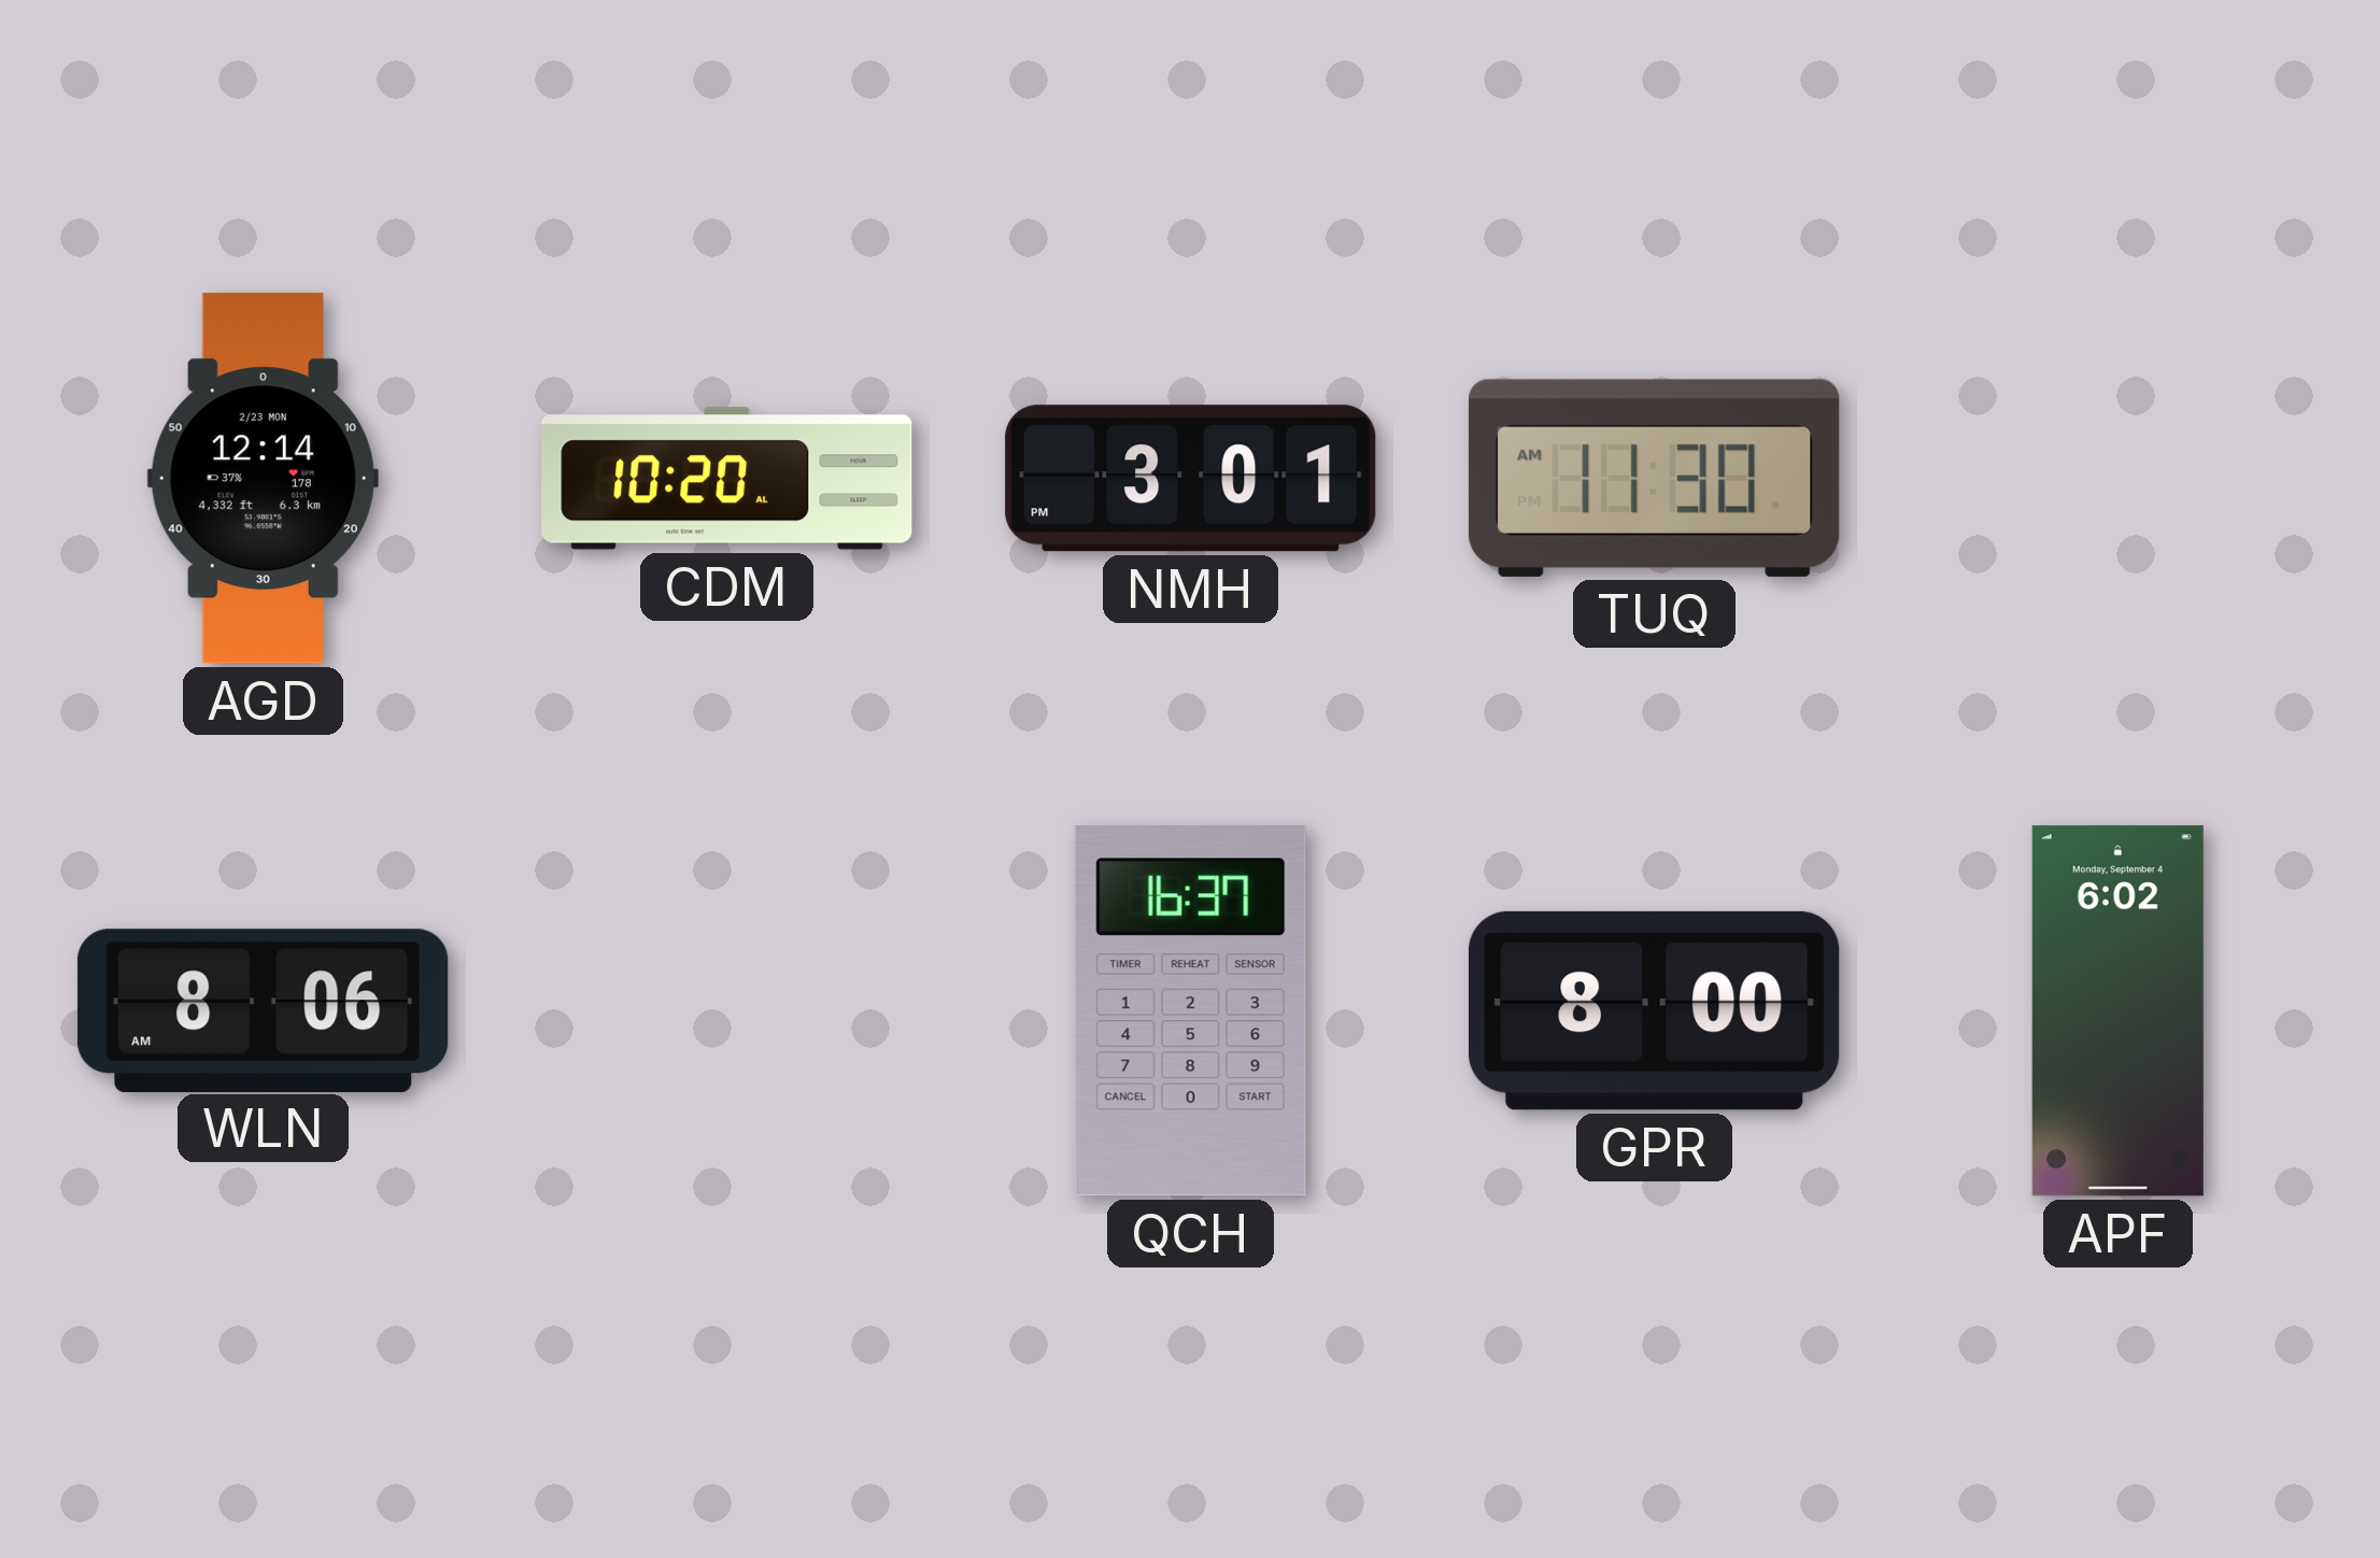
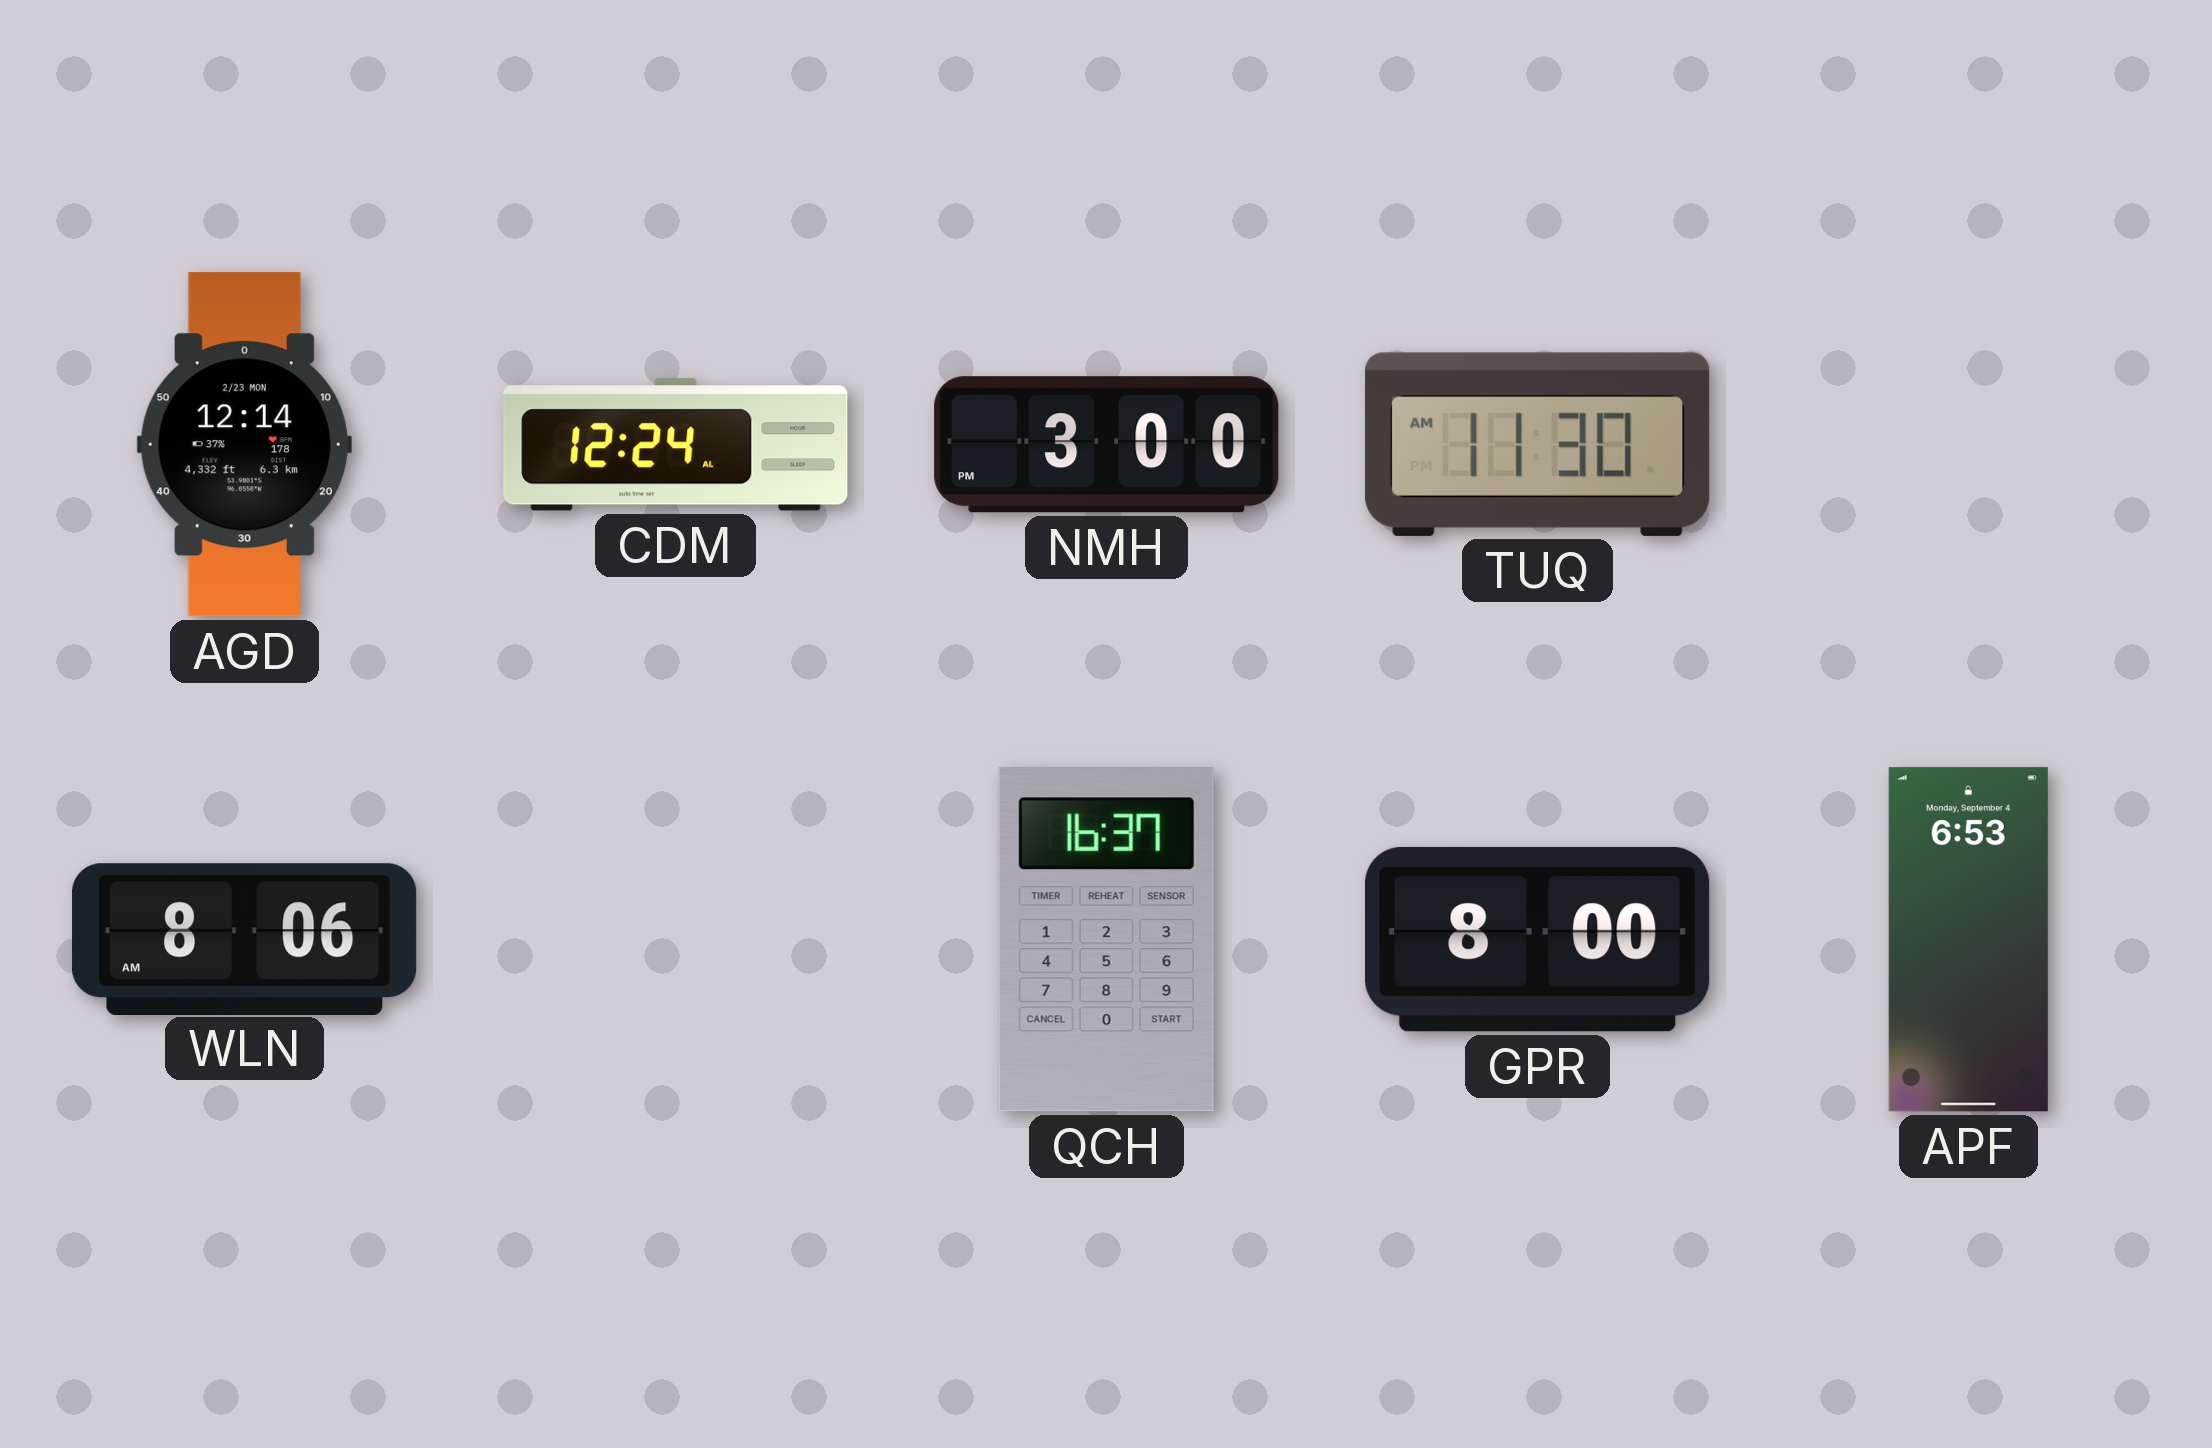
CDM: 10:20 -> 12:24
NMH: 3:01 -> 3:00
APF: 6:02 -> 6:53
